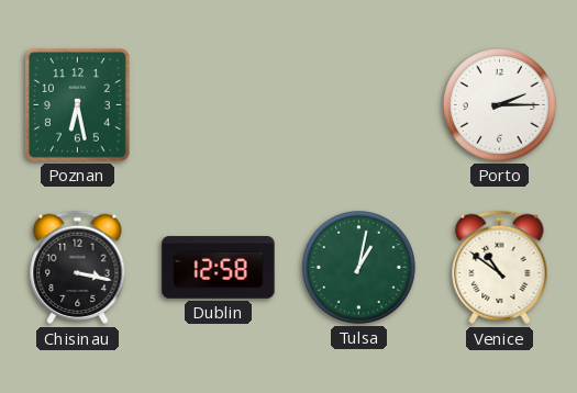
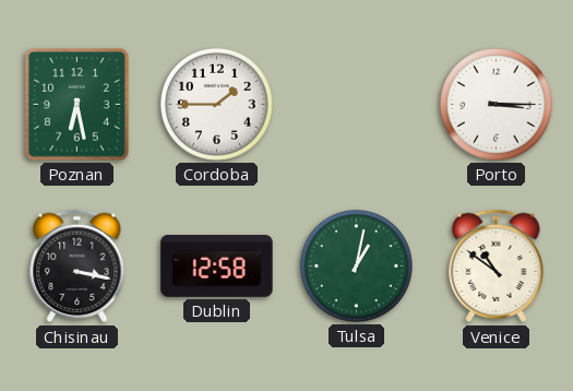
Cordoba: none -> 1:45
Porto: 2:15 -> 3:15
